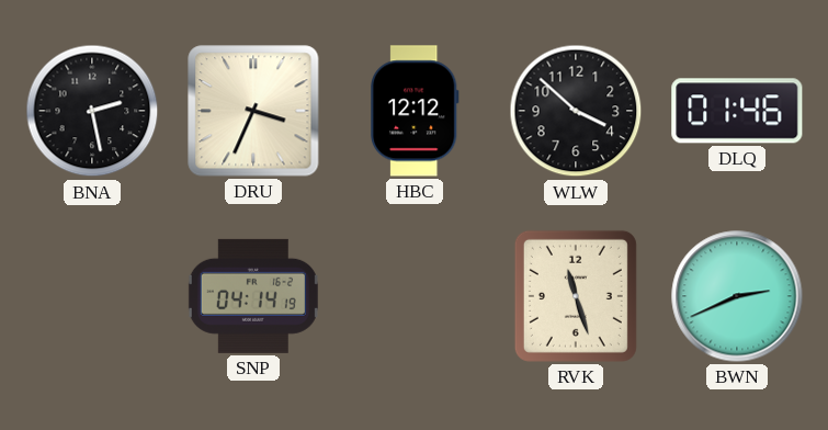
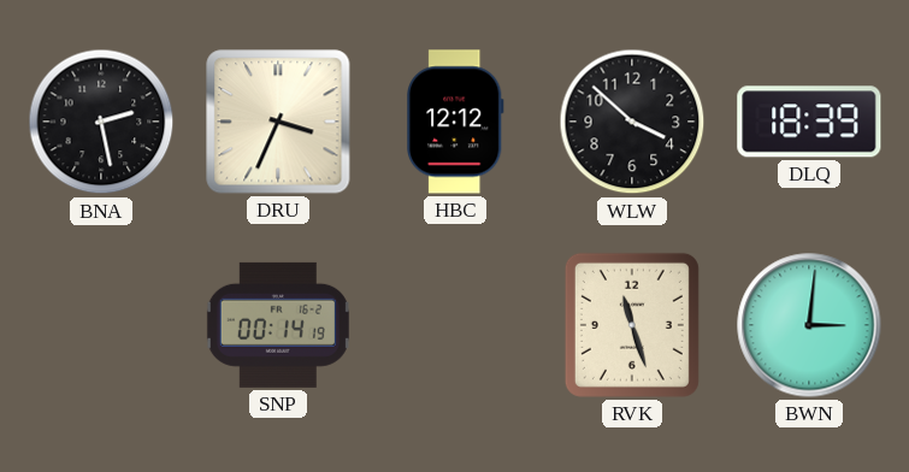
DLQ: 01:46 -> 18:39
SNP: 04:14 -> 00:14
BWN: 2:41 -> 3:01
